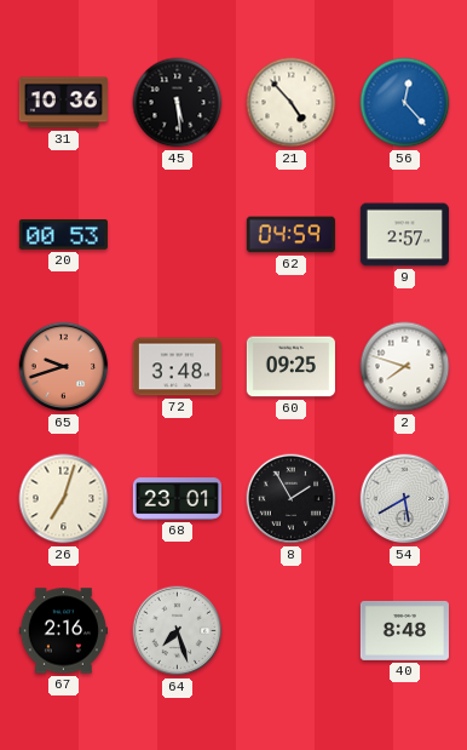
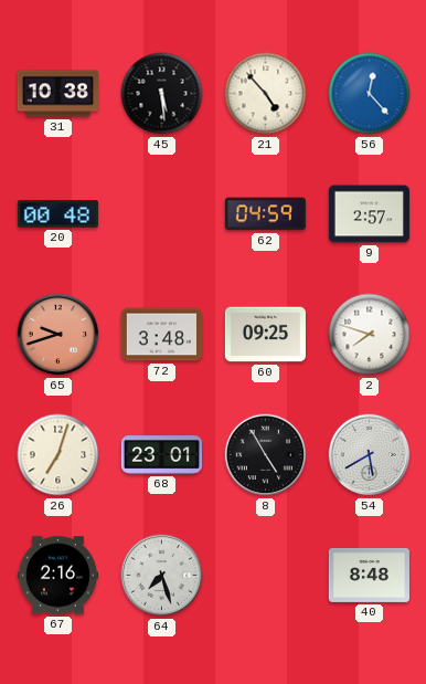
31: 10:36 -> 10:38
20: 00:53 -> 00:48
8: 1:55 -> 4:55
